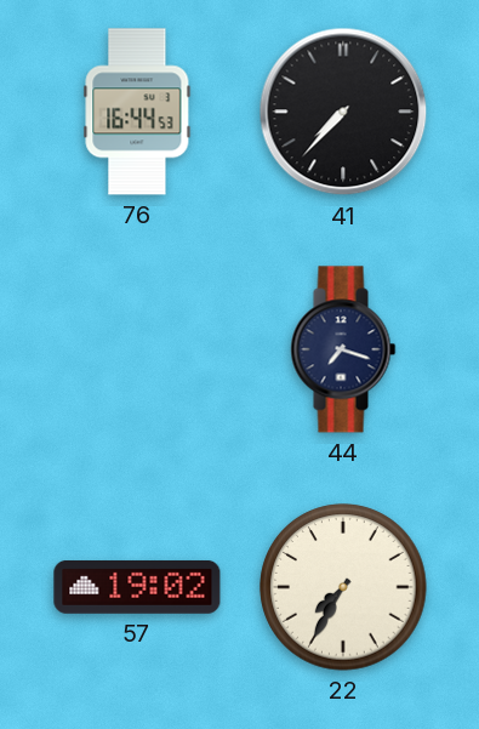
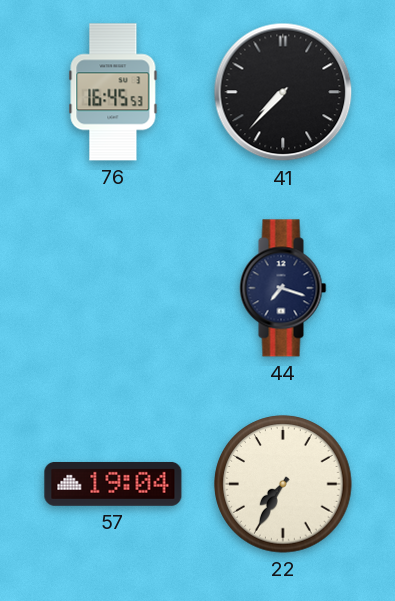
76: 16:44 -> 16:45
57: 19:02 -> 19:04
